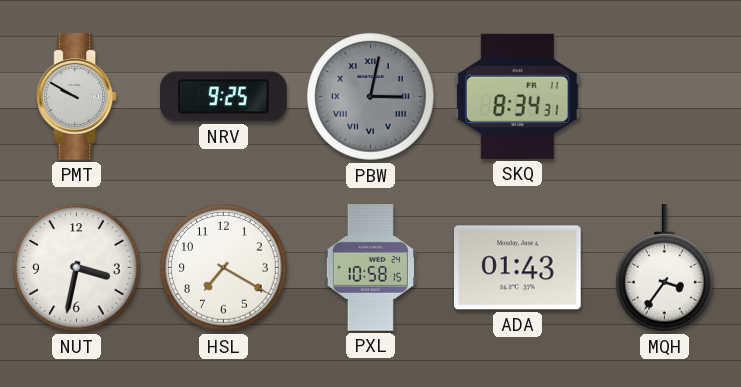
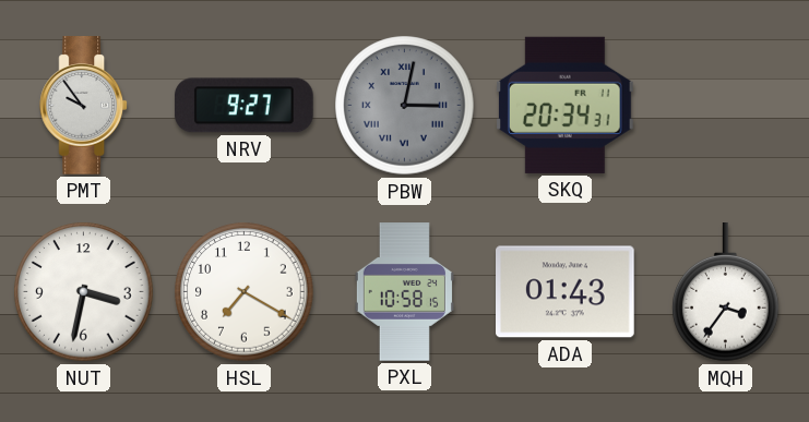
PMT: 9:50 -> 9:54
NRV: 9:25 -> 9:27
SKQ: 8:34 -> 20:34
